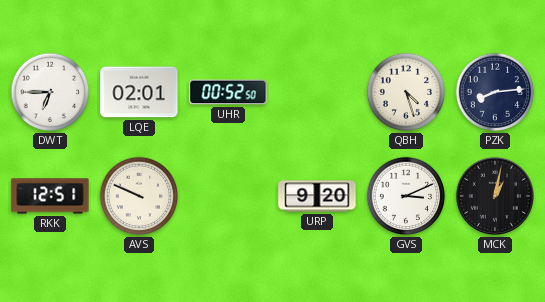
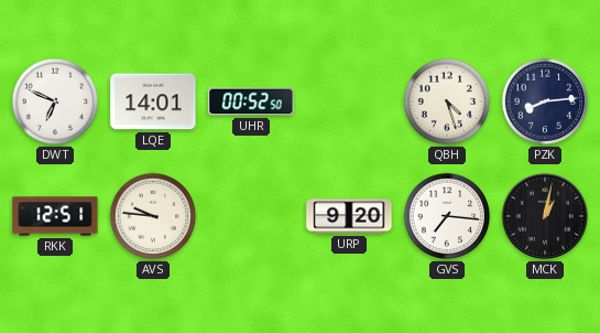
DWT: 6:45 -> 6:49
LQE: 02:01 -> 14:01
AVS: 9:49 -> 9:46
GVS: 3:11 -> 7:16
